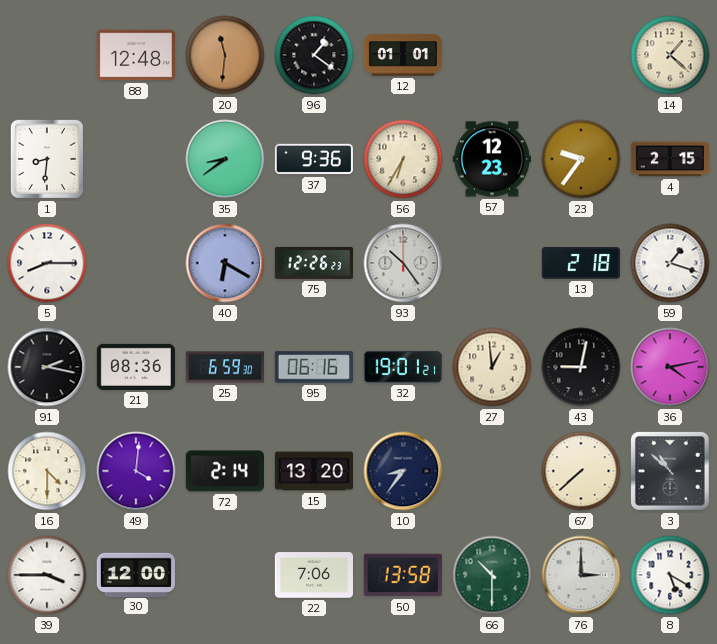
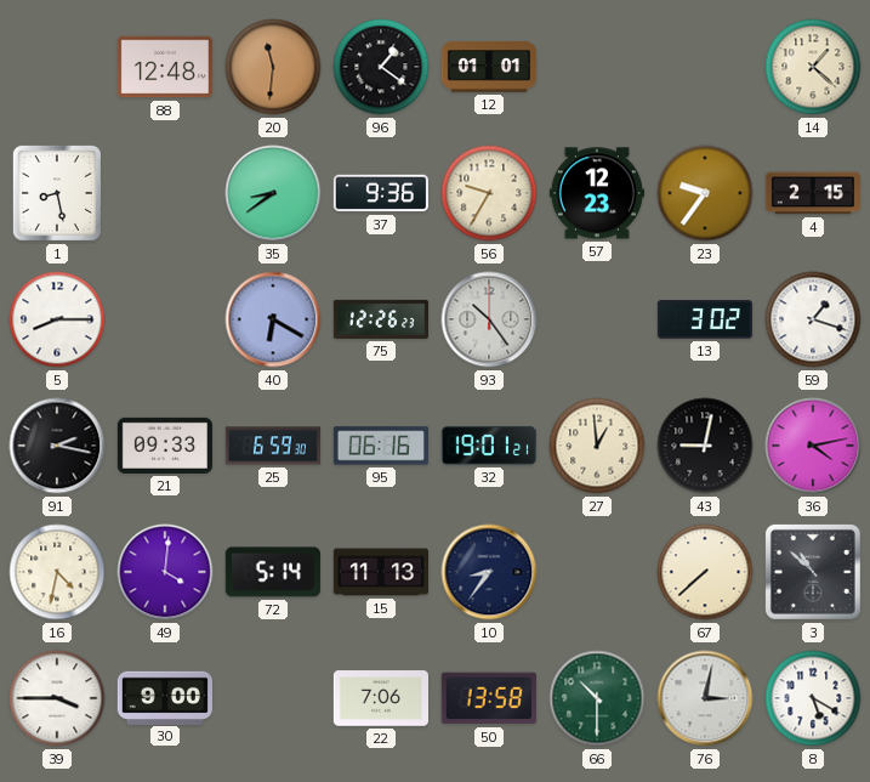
1: 8:31 -> 8:28
56: 6:35 -> 9:35
13: 2:18 -> 3:02
21: 08:36 -> 09:33
16: 4:30 -> 4:32
72: 2:14 -> 5:14
15: 13:20 -> 11:13
30: 12:00 -> 9:00
76: 3:00 -> 3:02
